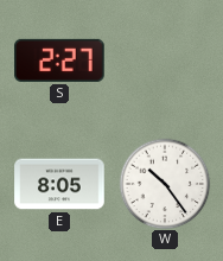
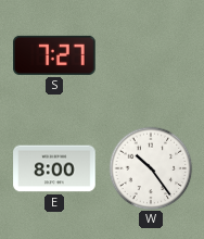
S: 2:27 -> 7:27
E: 8:05 -> 8:00
